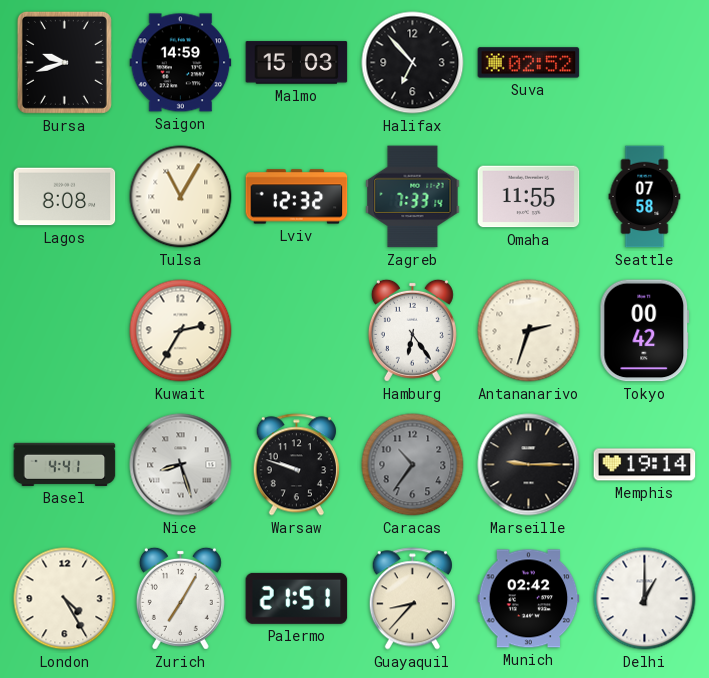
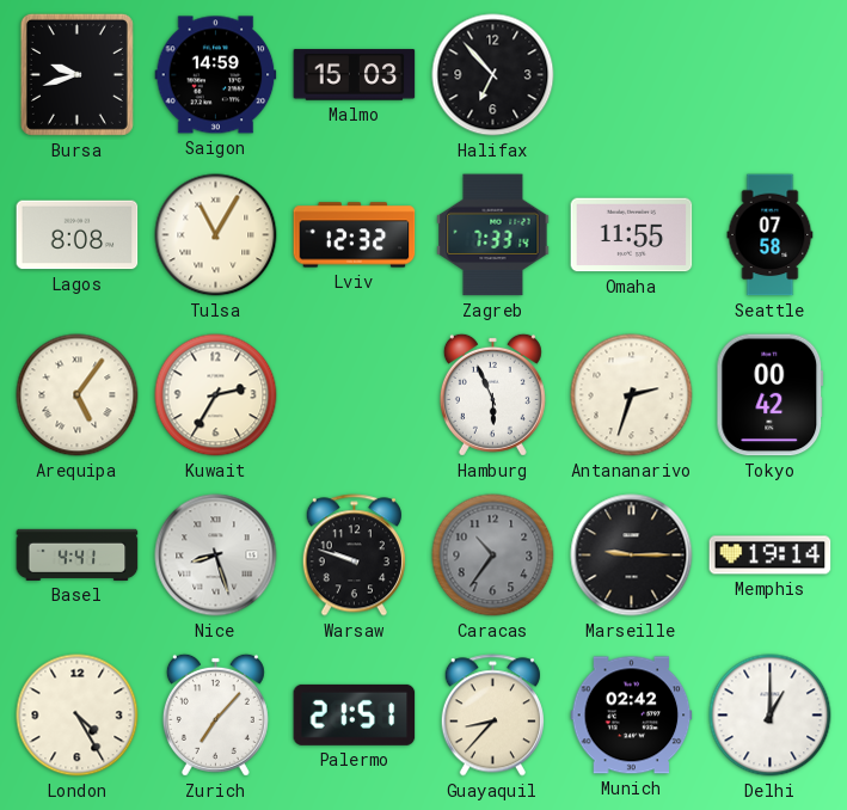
Suva: 02:52 -> none
Arequipa: none -> 5:06
Hamburg: 6:24 -> 5:56
Zurich: 7:05 -> 7:07
